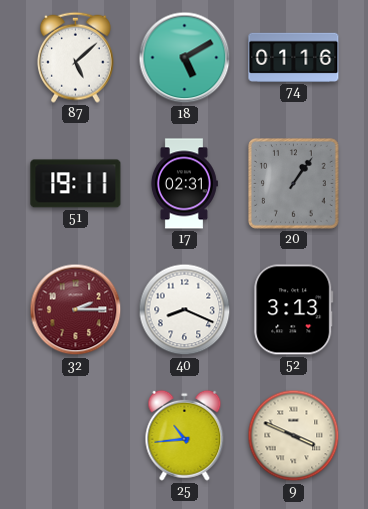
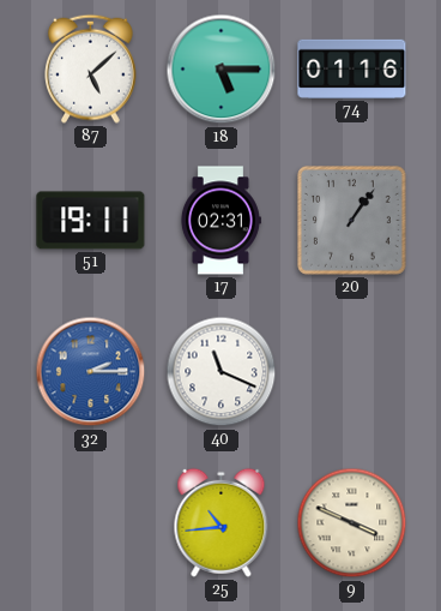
18: 5:10 -> 5:15
32 dial: burgundy -> blue
40: 8:19 -> 11:19
52: 3:13 -> none
